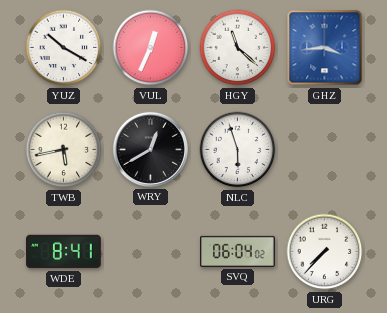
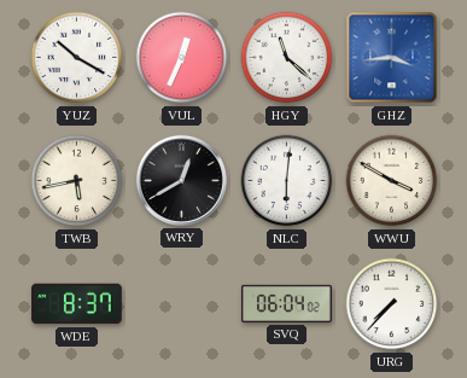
NLC: 5:57 -> 6:01
WWU: none -> 3:50
WDE: 8:41 -> 8:37
